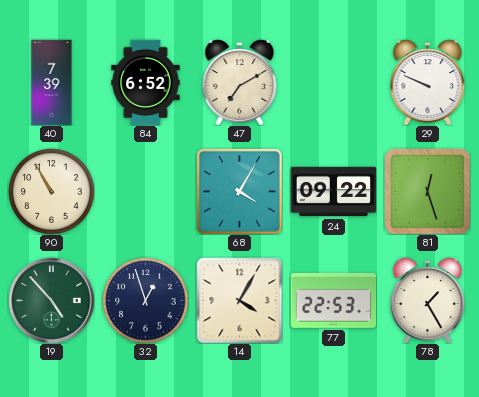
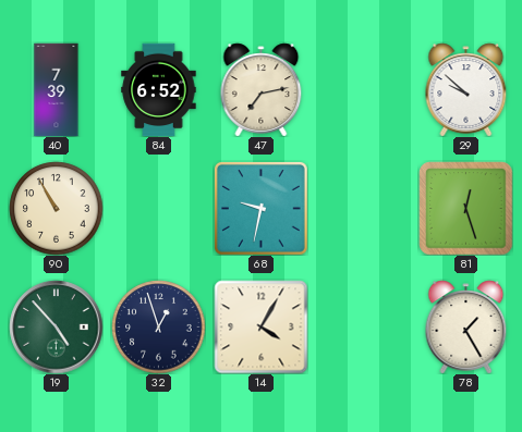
47: 7:10 -> 7:13
29: 9:49 -> 9:52
68: 4:05 -> 9:32
24: 09:22 -> none
77: 22:53 -> none
